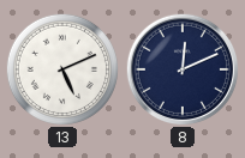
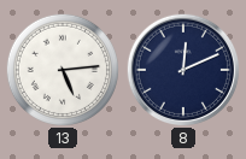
13: 5:11 -> 5:14
